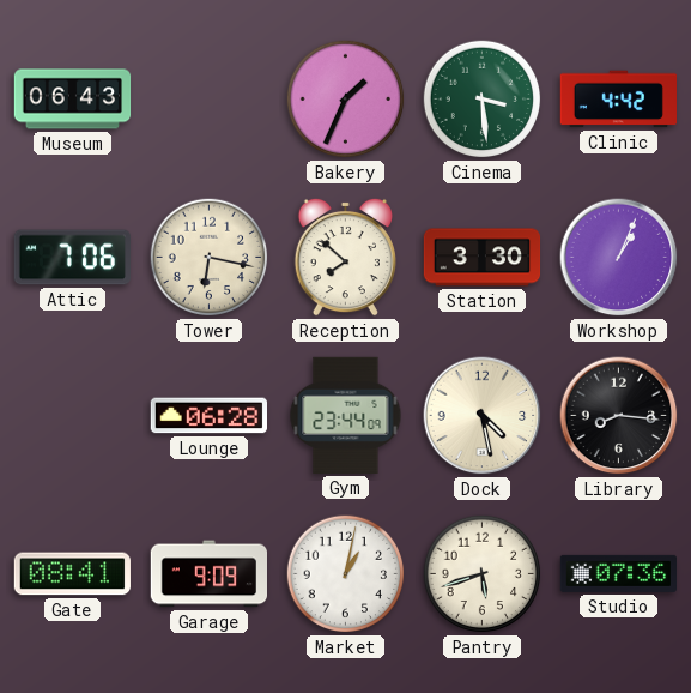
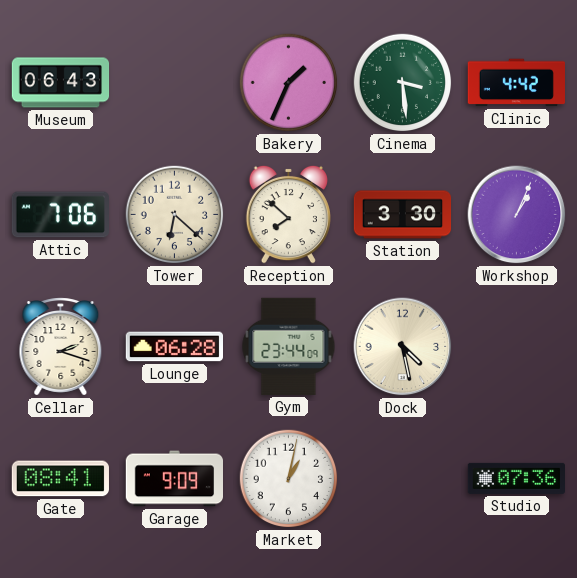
Tower: 6:17 -> 6:22
Cellar: none -> 2:18
Library: 8:16 -> none
Pantry: 5:42 -> none
